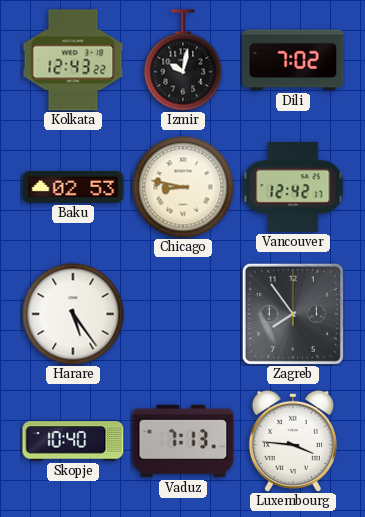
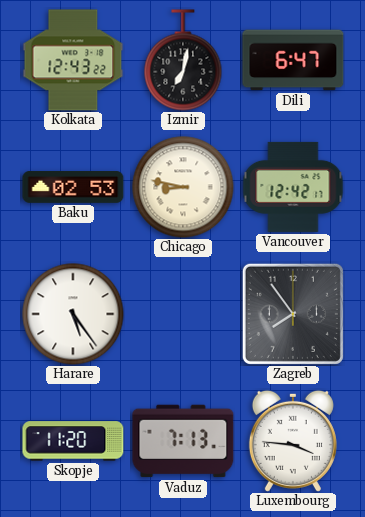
Izmir: 10:02 -> 7:02
Dili: 7:02 -> 6:47
Skopje: 10:40 -> 11:20
